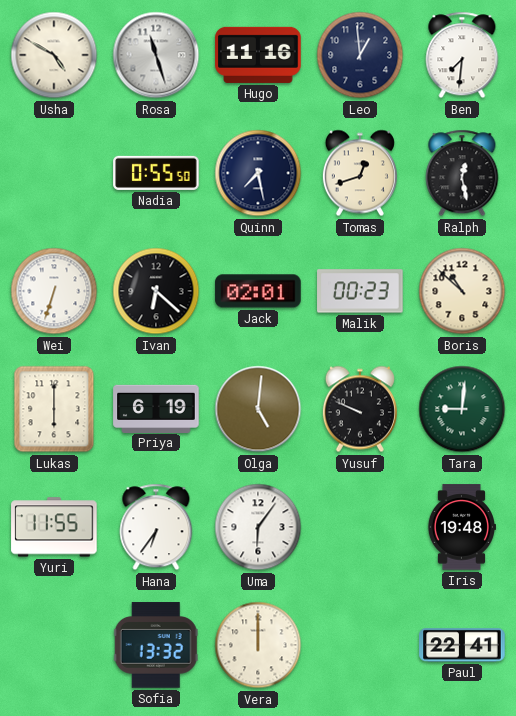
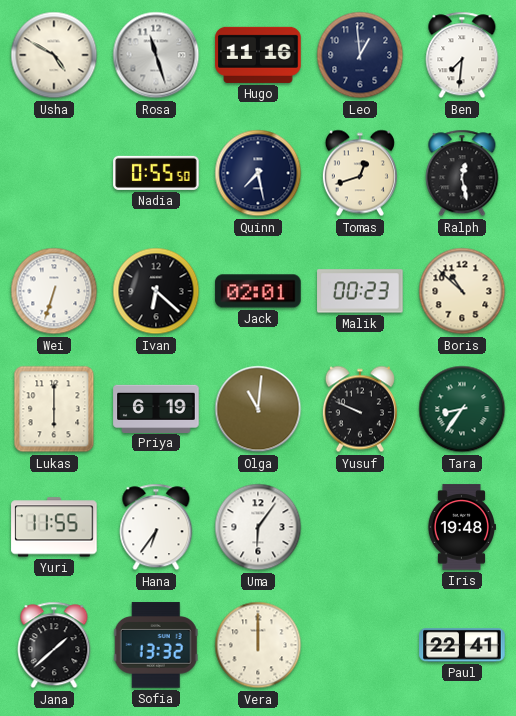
Olga: 5:01 -> 11:01
Tara: 9:01 -> 8:36
Jana: none -> 1:38
